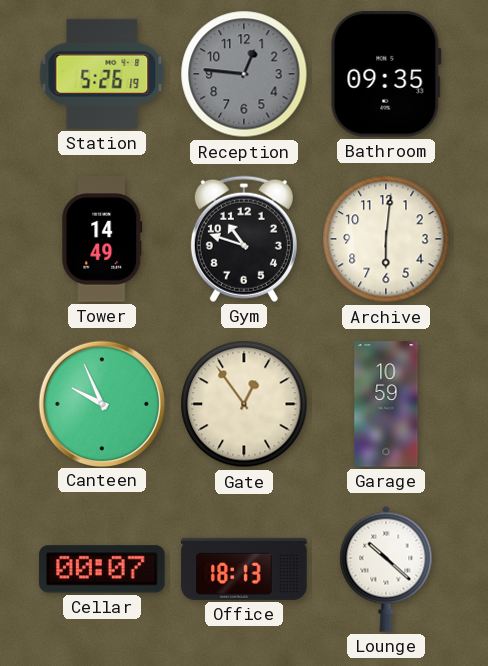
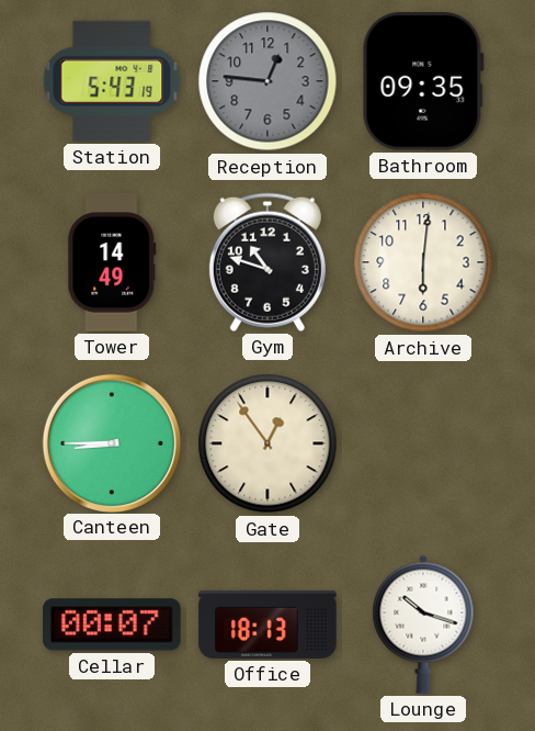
Station: 5:26 -> 5:43
Canteen: 9:56 -> 8:45
Garage: 10:59 -> none
Lounge: 10:22 -> 10:18
